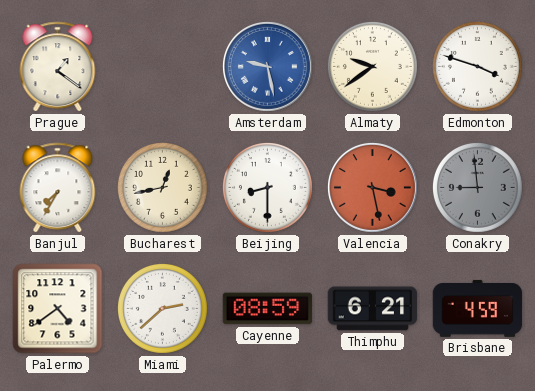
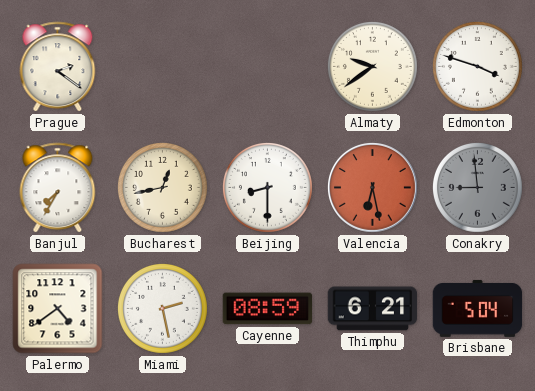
Prague: 1:21 -> 2:21
Amsterdam: 9:28 -> none
Valencia: 3:28 -> 6:28
Miami: 2:38 -> 2:28
Brisbane: 4:59 -> 5:04
